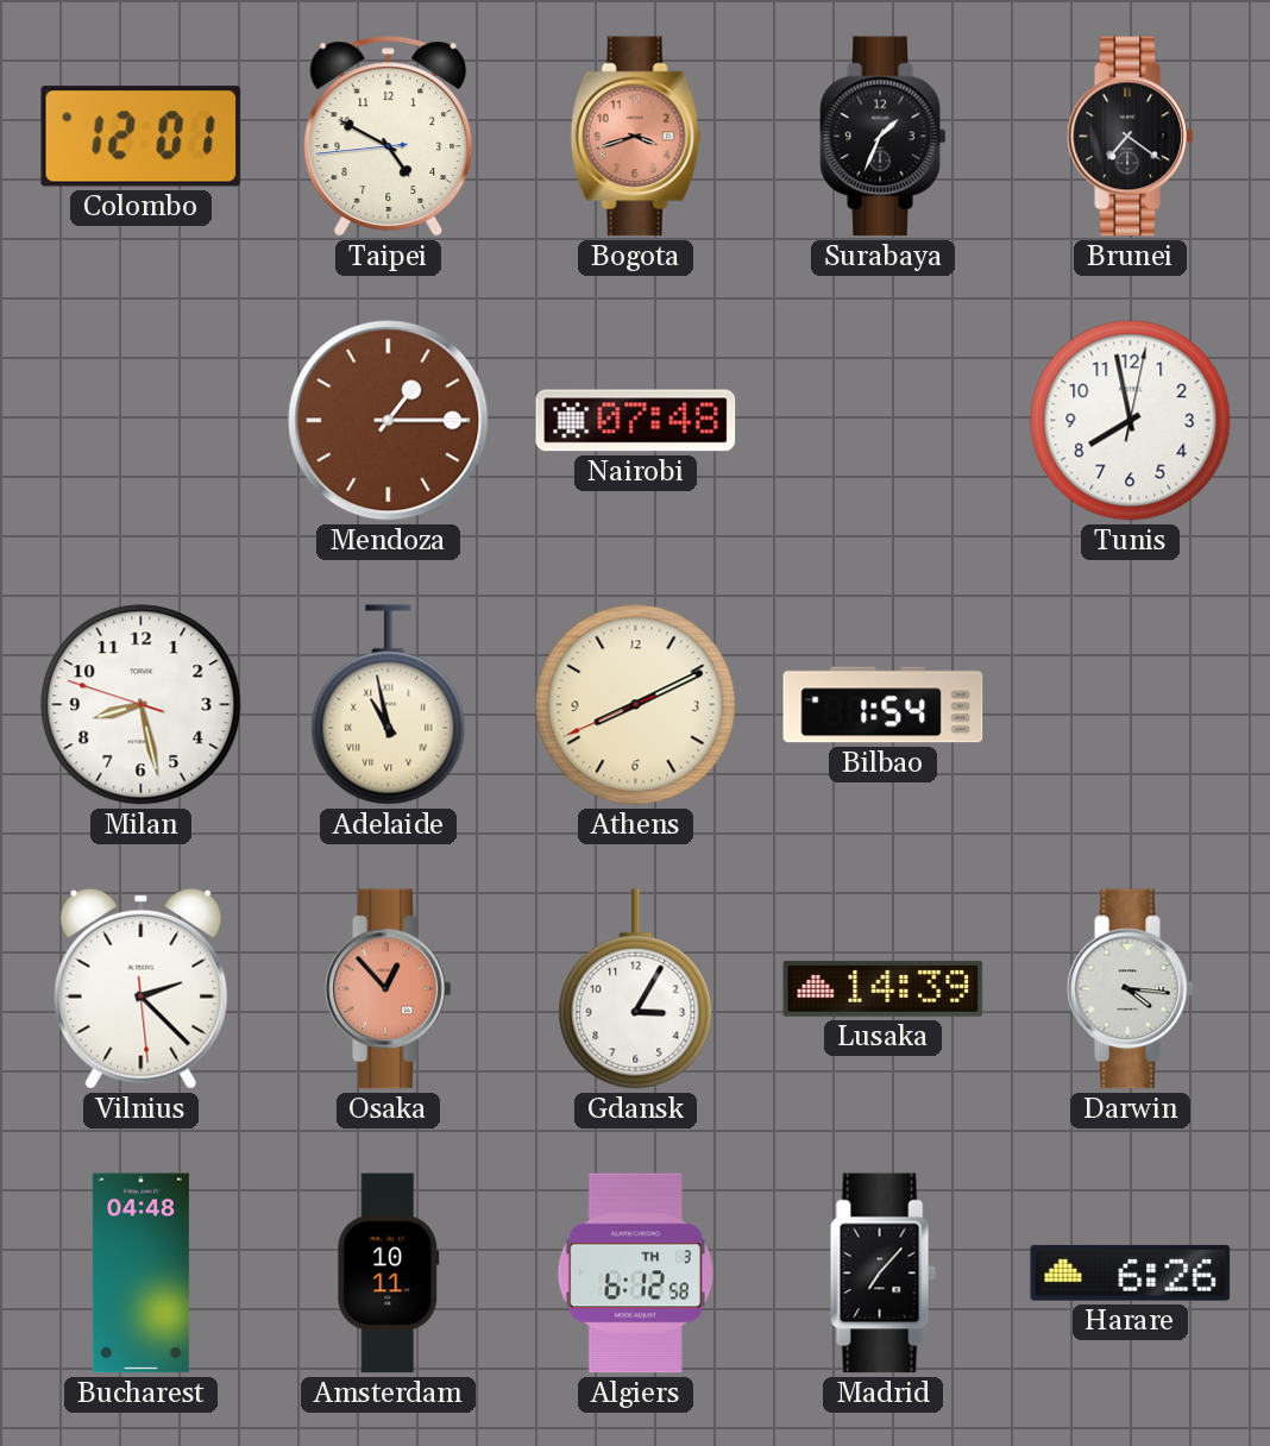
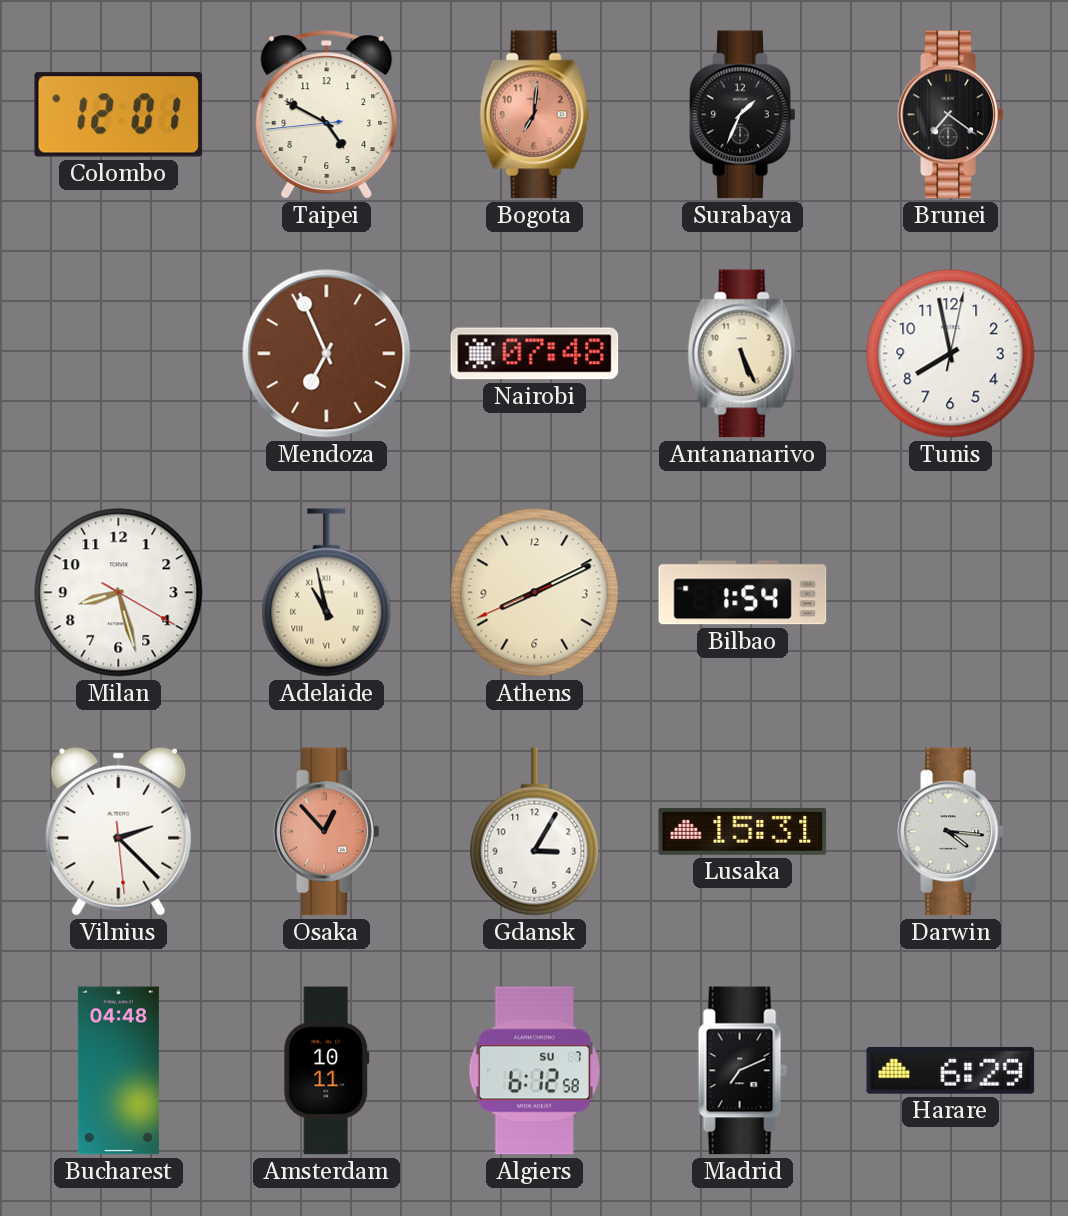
Bogota: 3:42 -> 7:01
Mendoza: 1:15 -> 6:56
Antananarivo: none -> 5:26
Milan: 8:27:48 -> 8:27:20
Lusaka: 14:39 -> 15:31
Algiers date: TH 3 -> SU 7
Madrid: 7:07 -> 7:11
Harare: 6:26 -> 6:29
